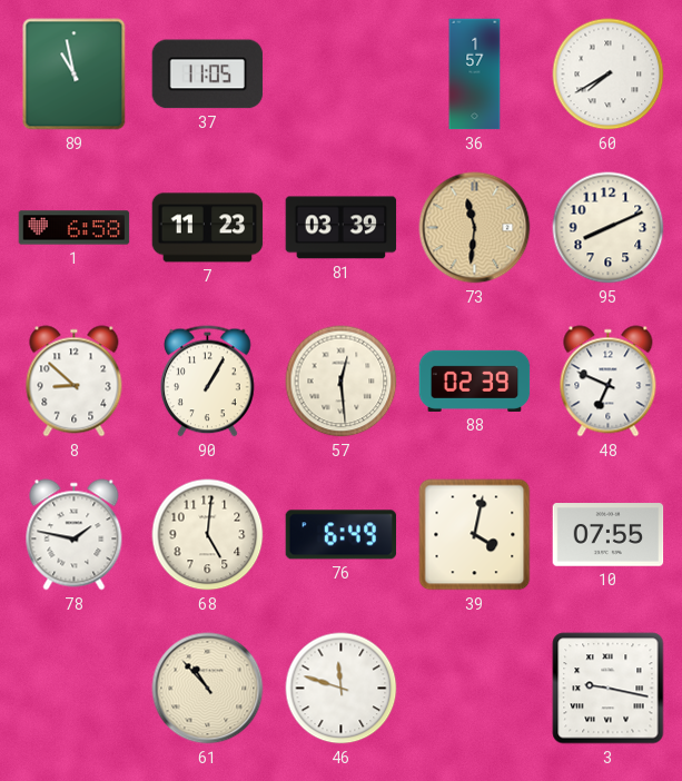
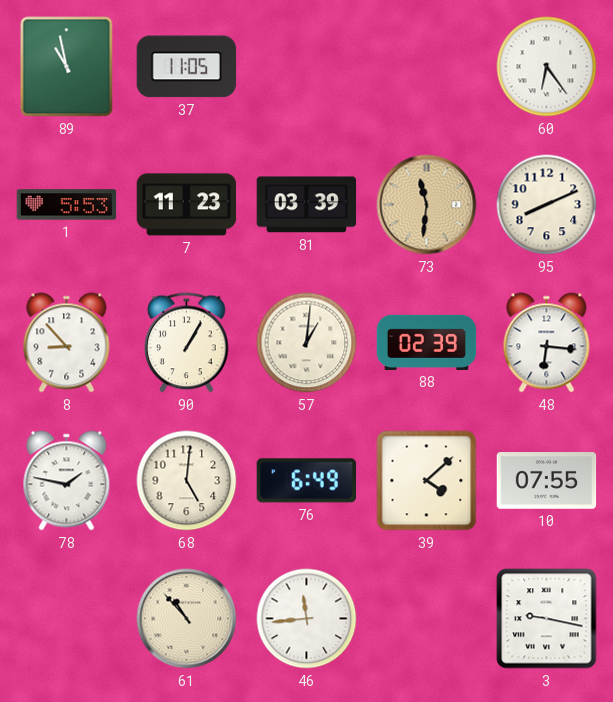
36: 1:57 -> none
60: 7:40 -> 6:24
1: 6:58 -> 5:53
8: 8:52 -> 8:53
57: 12:29 -> 1:01
48: 6:49 -> 6:16
39: 4:02 -> 4:08
46: 11:48 -> 11:44
